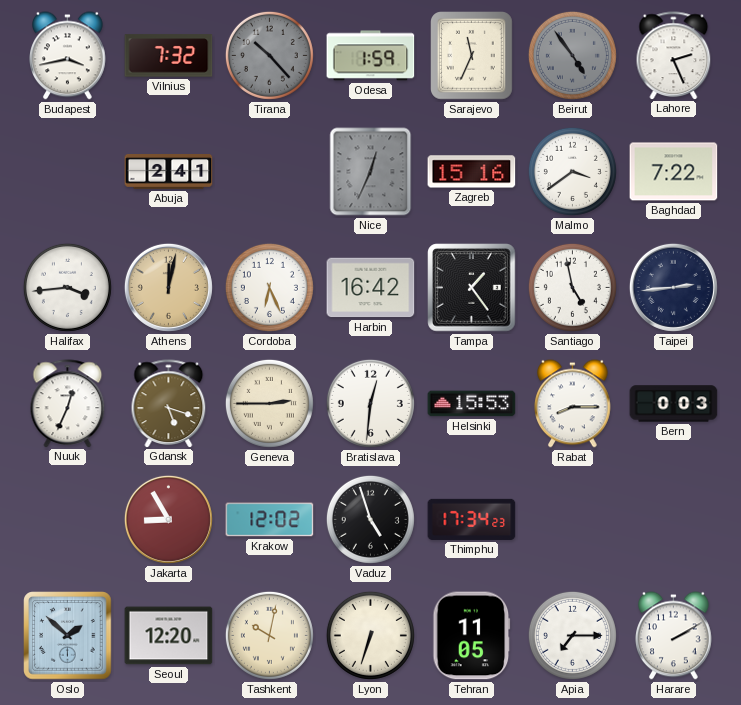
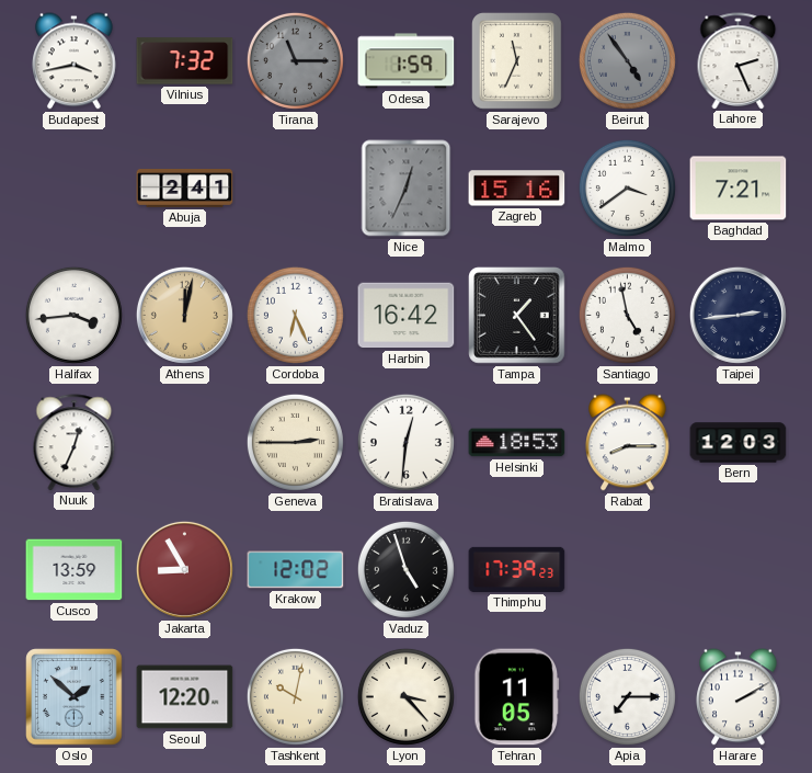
Tirana: 10:23 -> 11:15
Baghdad: 7:22 -> 7:21
Gdansk: 5:18 -> none
Helsinki: 15:53 -> 18:53
Bern: 0:03 -> 12:03
Cusco: none -> 13:59
Thimphu: 17:34 -> 17:39
Lyon: 6:33 -> 3:23
